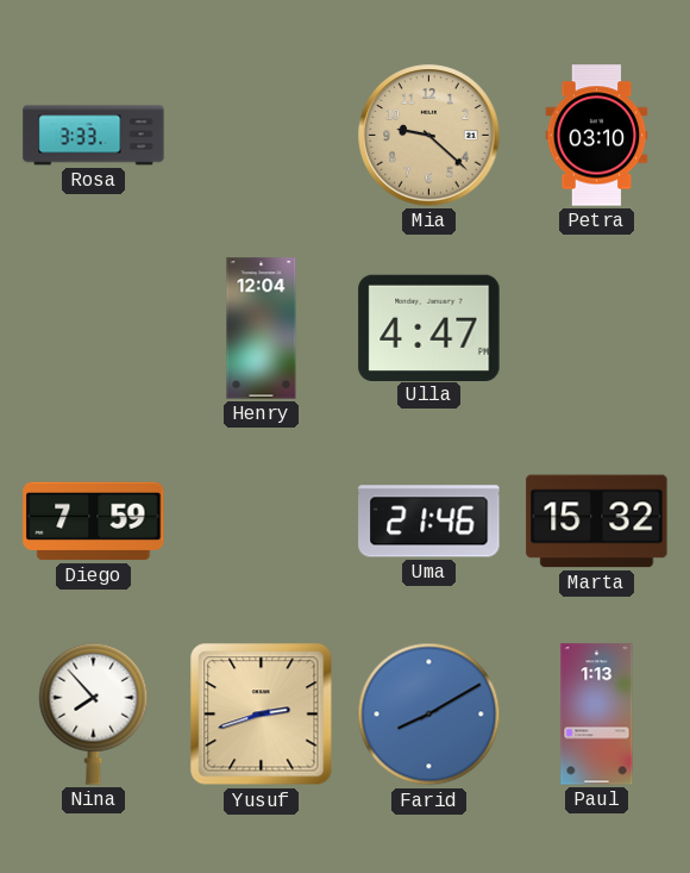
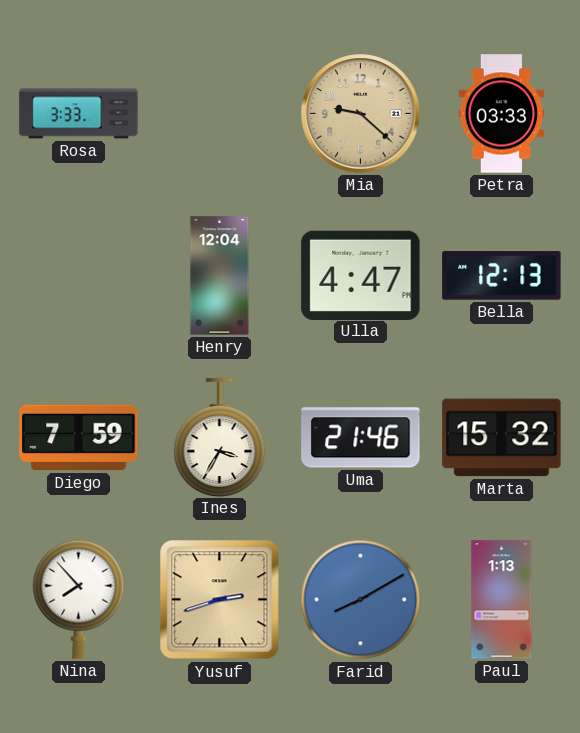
Petra: 03:10 -> 03:33
Bella: none -> 12:13
Ines: none -> 3:35
